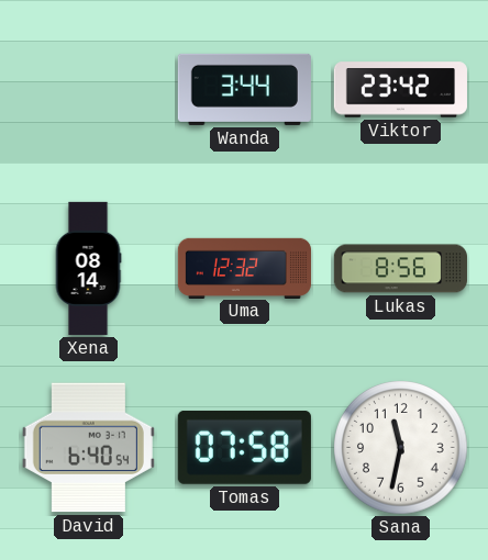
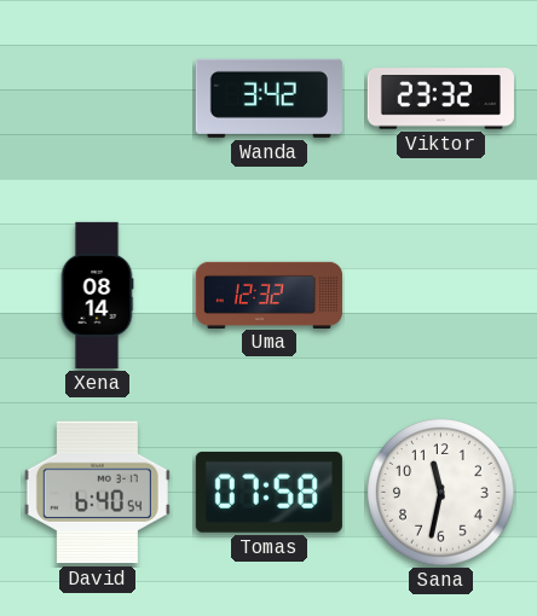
Wanda: 3:44 -> 3:42
Viktor: 23:42 -> 23:32
Lukas: 8:56 -> none
